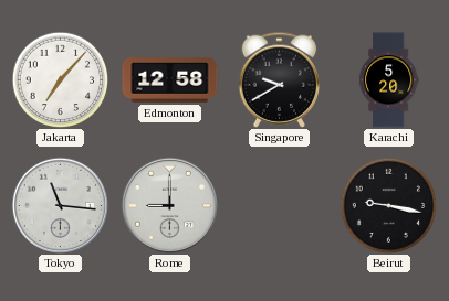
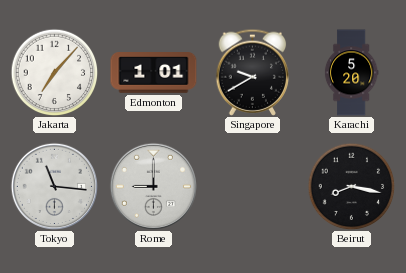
Edmonton: 12:58 -> 1:01
Beirut: 9:17 -> 8:17
